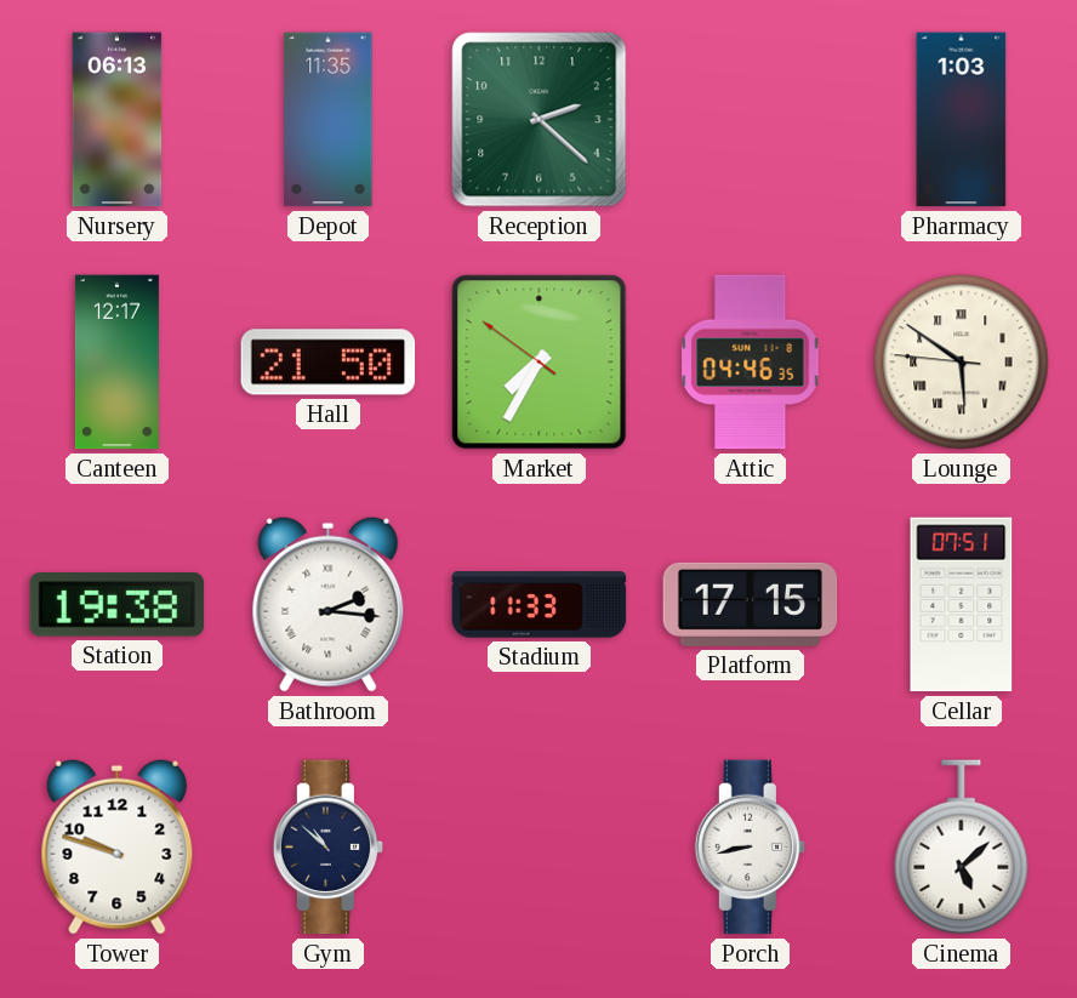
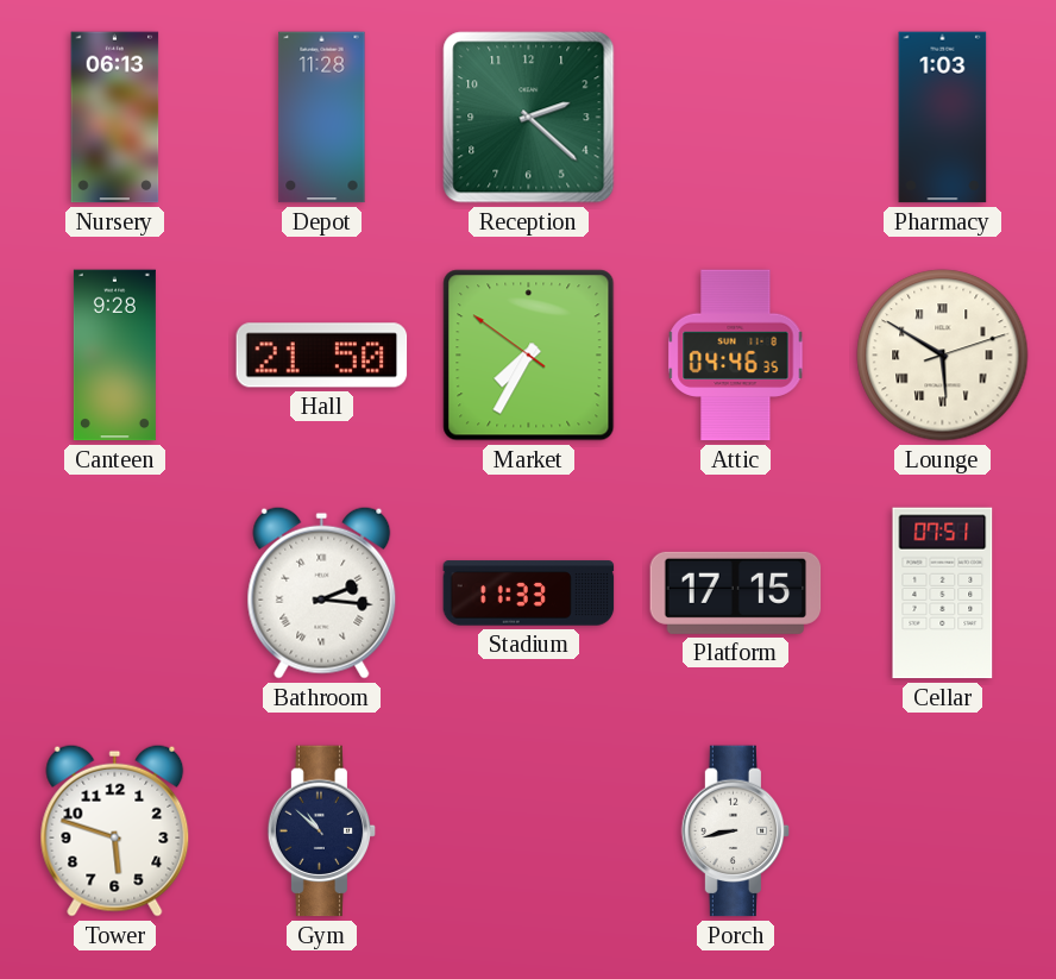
Depot: 11:35 -> 11:28
Canteen: 12:17 -> 9:28
Lounge: 5:50:46 -> 5:50:12
Station: 19:38 -> none
Tower: 9:48 -> 5:48
Cinema: 5:08 -> none
